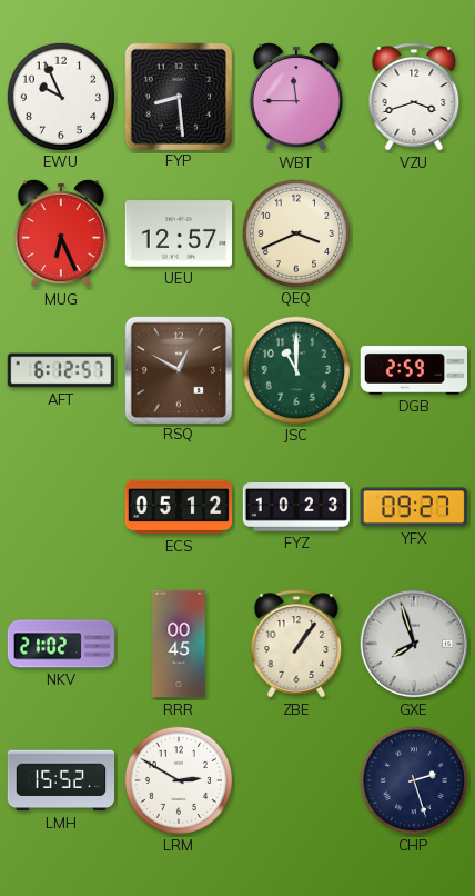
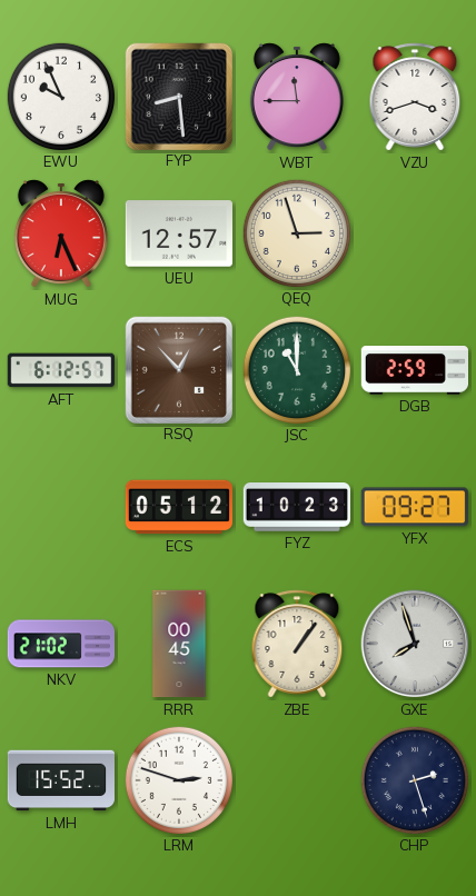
QEQ: 3:41 -> 2:57
RSQ: 12:50 -> 12:53
LRM: 2:50 -> 2:48
